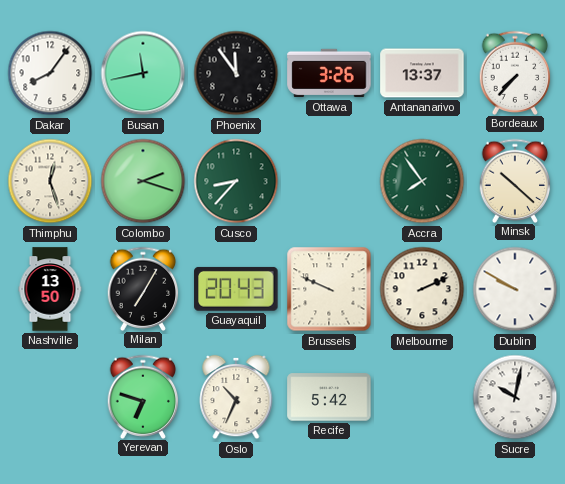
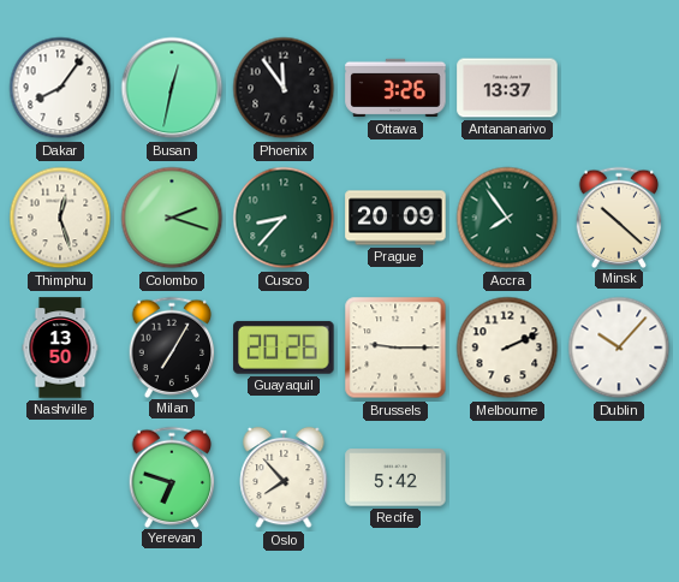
Busan: 11:43 -> 12:32
Bordeaux: 7:37 -> none
Prague: none -> 20:09
Guayaquil: 20:43 -> 20:26
Brussels: 9:49 -> 9:15
Dublin: 9:50 -> 10:07
Oslo: 10:34 -> 7:53
Sucre: 10:02 -> none
